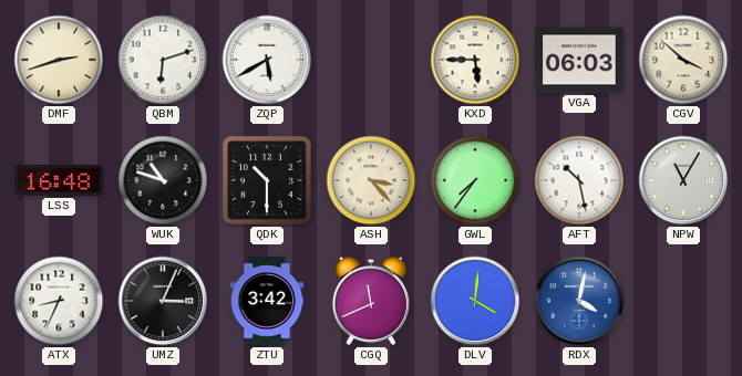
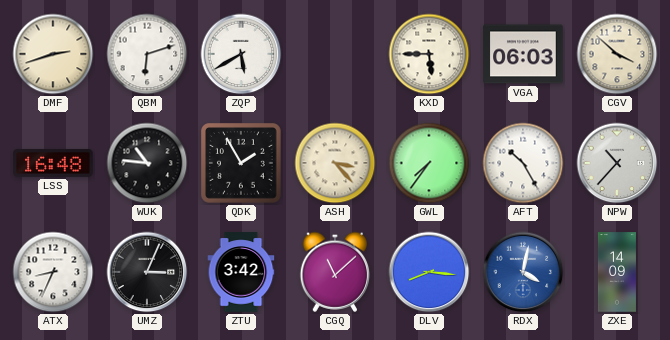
WUK: 10:48 -> 10:46
QDK: 10:30 -> 1:55
AFT: 10:28 -> 10:25
NPW: 11:05 -> 10:37
CGQ: 11:41 -> 11:08
DLV: 4:01 -> 8:16
ZXE: none -> 14:09
